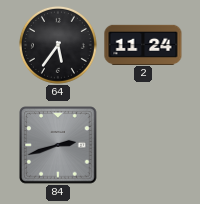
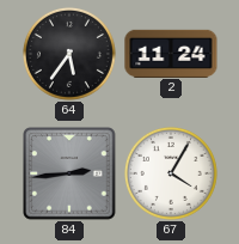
84: 2:42 -> 2:44
67: none -> 4:05
